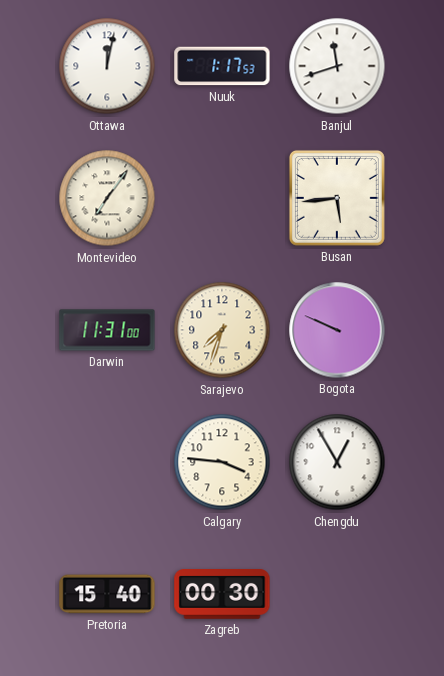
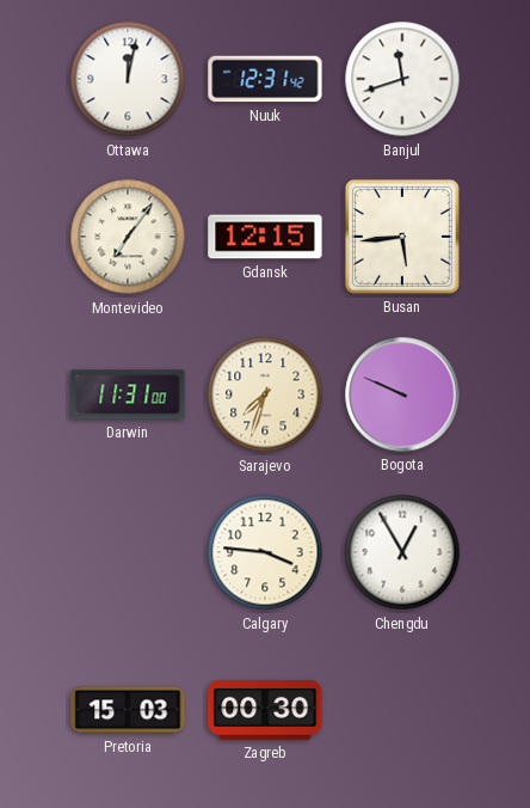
Nuuk: 1:17 -> 12:31
Gdansk: none -> 12:15
Pretoria: 15:40 -> 15:03
